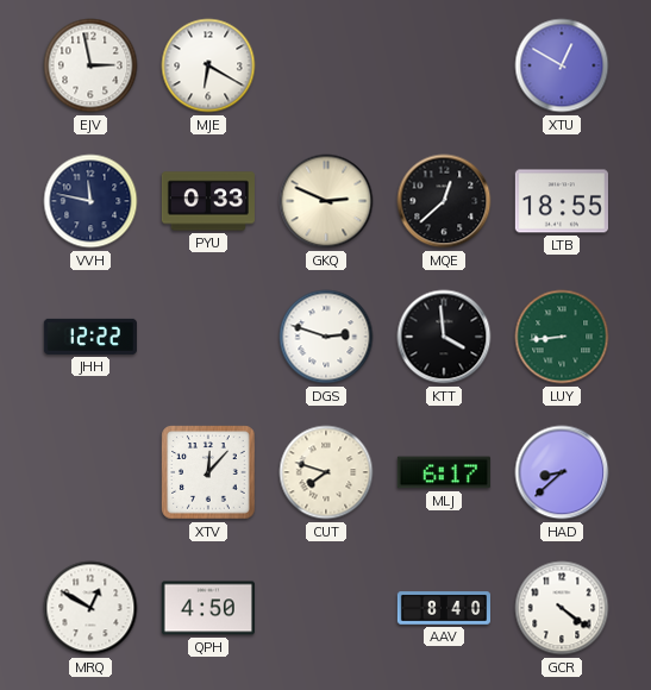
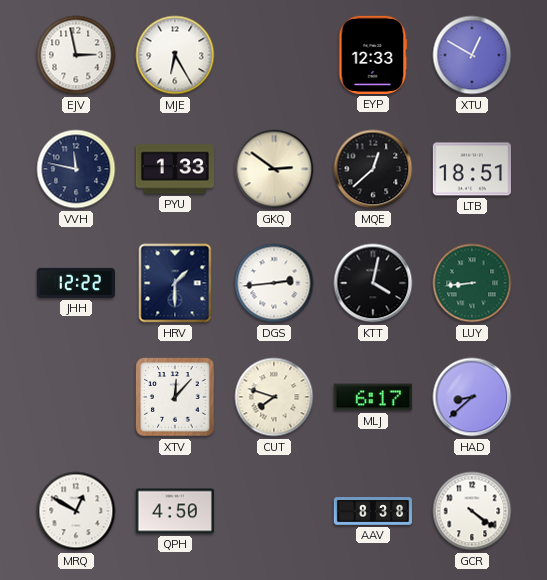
MJE: 6:20 -> 6:25
EYP: none -> 12:33
PYU: 0:33 -> 1:33
GKQ: 2:49 -> 2:51
LTB: 18:55 -> 18:51
HRV: none -> 1:30
DGS: 2:48 -> 2:44
KTT: 3:59 -> 4:02
AAV: 8:40 -> 8:38
